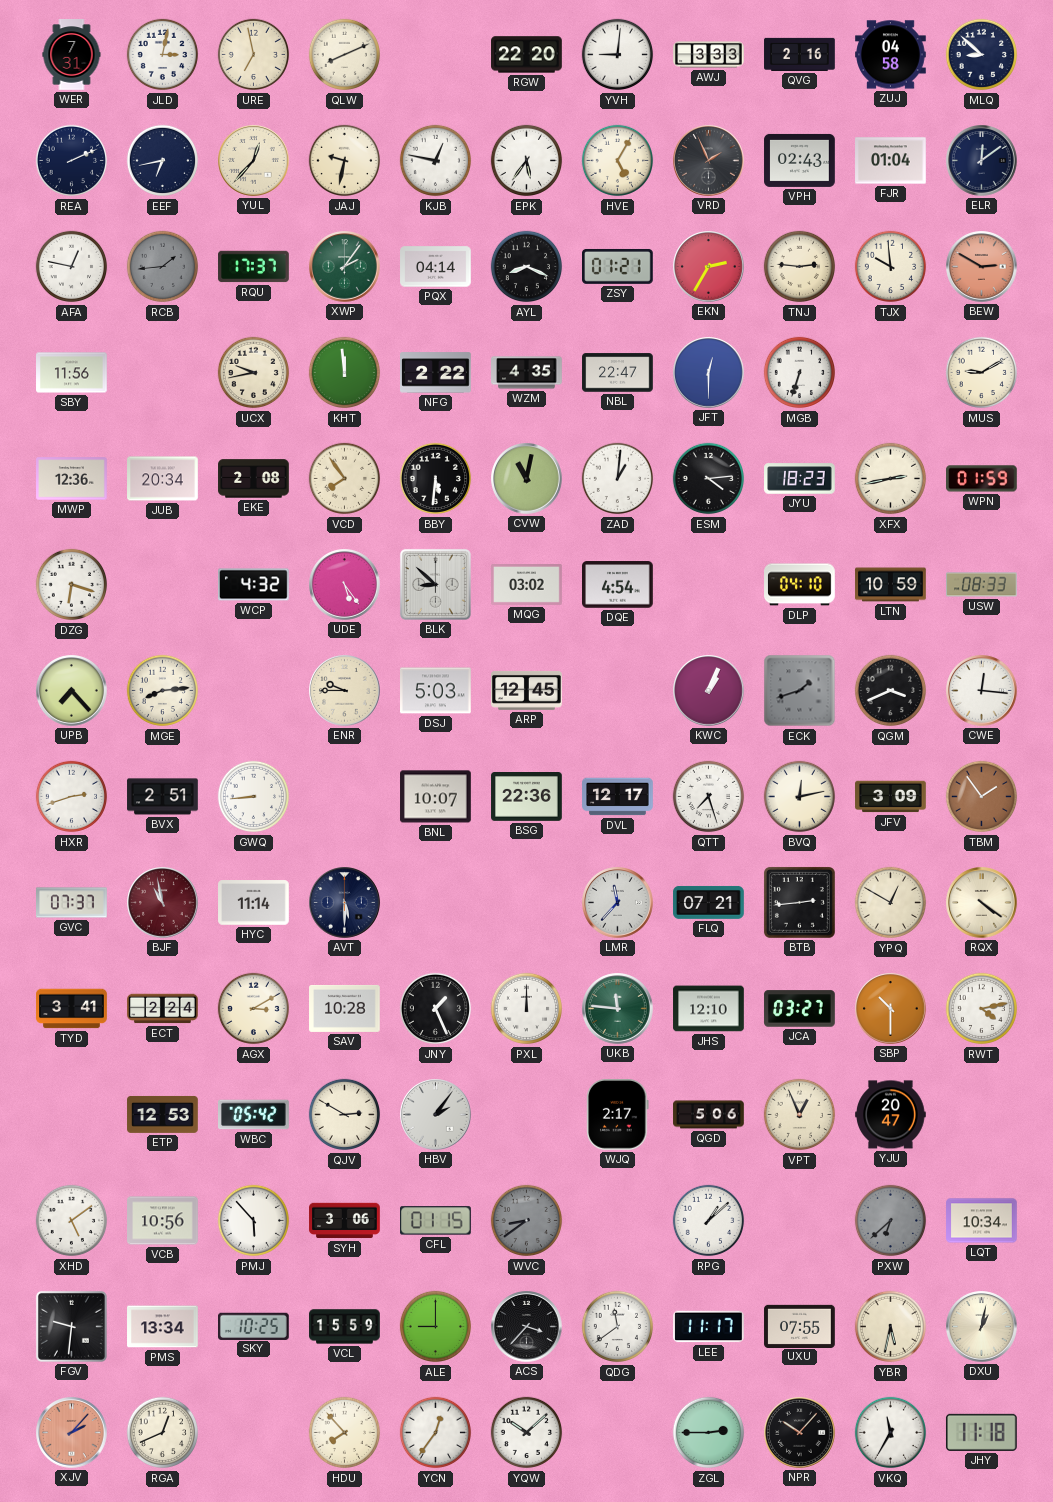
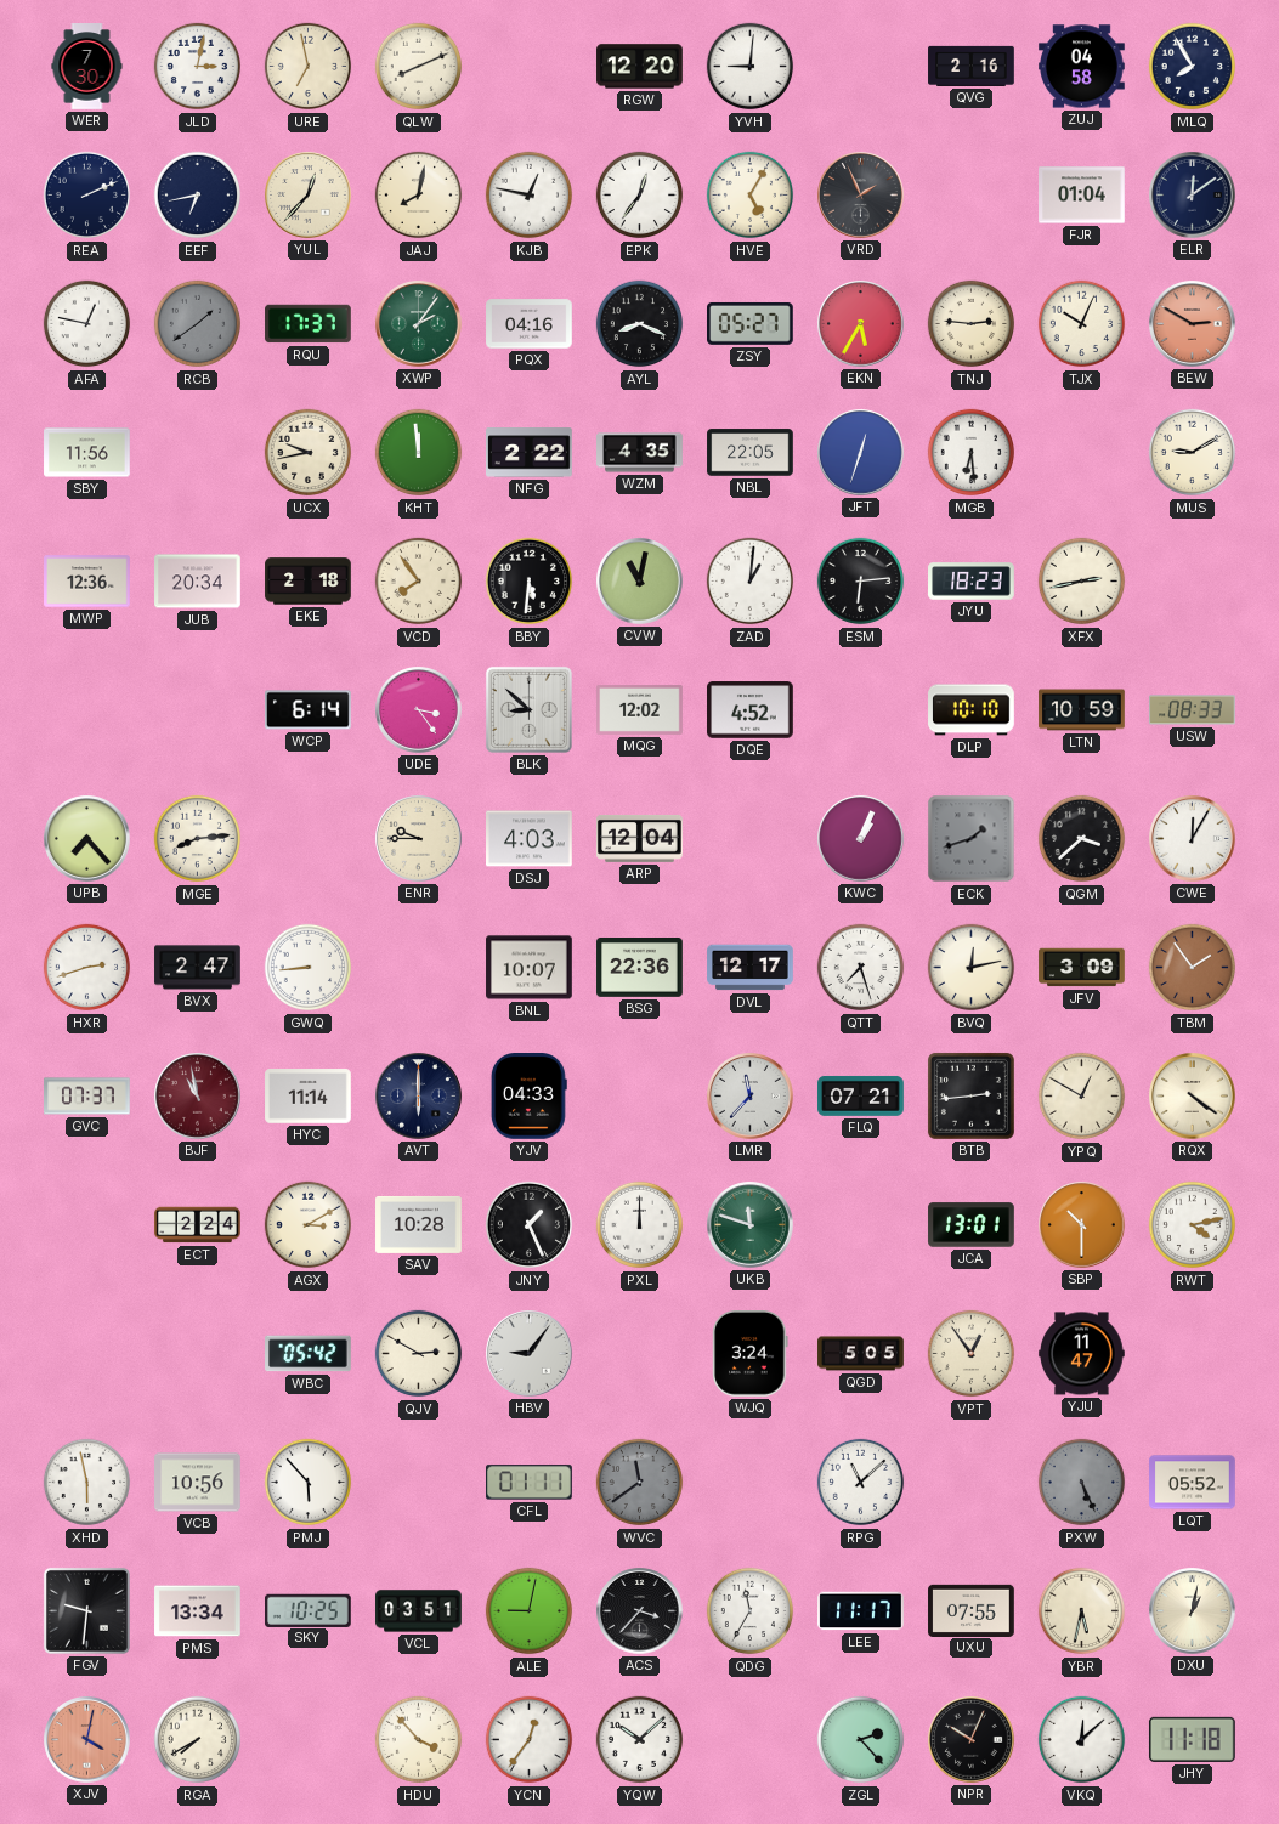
WER: 7:31 -> 7:30
RGW: 22:20 -> 12:20
AWJ: 3:33 -> none
MLQ: 8:52 -> 7:55
JAJ: 9:32 -> 8:02
EPK: 5:36 -> 12:36
VPH: 02:43 -> none
RCB: 1:44 -> 1:39
PQX: 04:14 -> 04:16
ZSY: 01:21 -> 05:27
EKN: 2:35 -> 5:35
TJX: 9:59 -> 10:04
NBL: 22:47 -> 22:05
JFT: 12:30 -> 12:33
MGB: 6:33 -> 6:29
EKE: 2:08 -> 2:18
ESM: 4:14 -> 6:14
WPN: 01:59 -> none
DZG: 6:18 -> none
WCP: 4:32 -> 6:14
UDE: 5:24 -> 3:24
MQG: 03:02 -> 12:02
DQE: 4:54 -> 4:52
DLP: 04:10 -> 10:10
DSJ: 5:03 -> 4:03
ARP: 12:45 -> 12:04
QGM: 3:41 -> 3:38
CWE: 12:16 -> 12:05
BVX: 2:51 -> 2:47
AVT: 5:30 -> 6:00
YJV: none -> 04:33
TYD: 3:41 -> none
UKB: 11:46 -> 11:48
JHS: 12:10 -> none
JCA: 03:27 -> 13:01
ETP: 12:53 -> none
HBV: 2:06 -> 9:06
WJQ: 2:17 -> 3:24
QGD: 5:06 -> 5:05
VPT: 12:56 -> 12:54
YJU: 20:47 -> 11:47
XHD: 5:09 -> 5:58
SYH: 3:06 -> none
CFL: 01:15 -> 01:11
WVC: 8:39 -> 11:39
RPG: 1:08 -> 11:08
PXW: 6:38 -> 5:26
LQT: 10:34 -> 05:52
VCL: 15:59 -> 03:51
ALE: 9:00 -> 9:02
QDG: 11:39 -> 11:35
XJV: 2:07 -> 4:02
RGA: 12:41 -> 7:40
HDU: 7:53 -> 3:53
ZGL: 2:45 -> 2:23
NPR: 10:07 -> 10:04
VKQ: 11:35 -> 12:08
